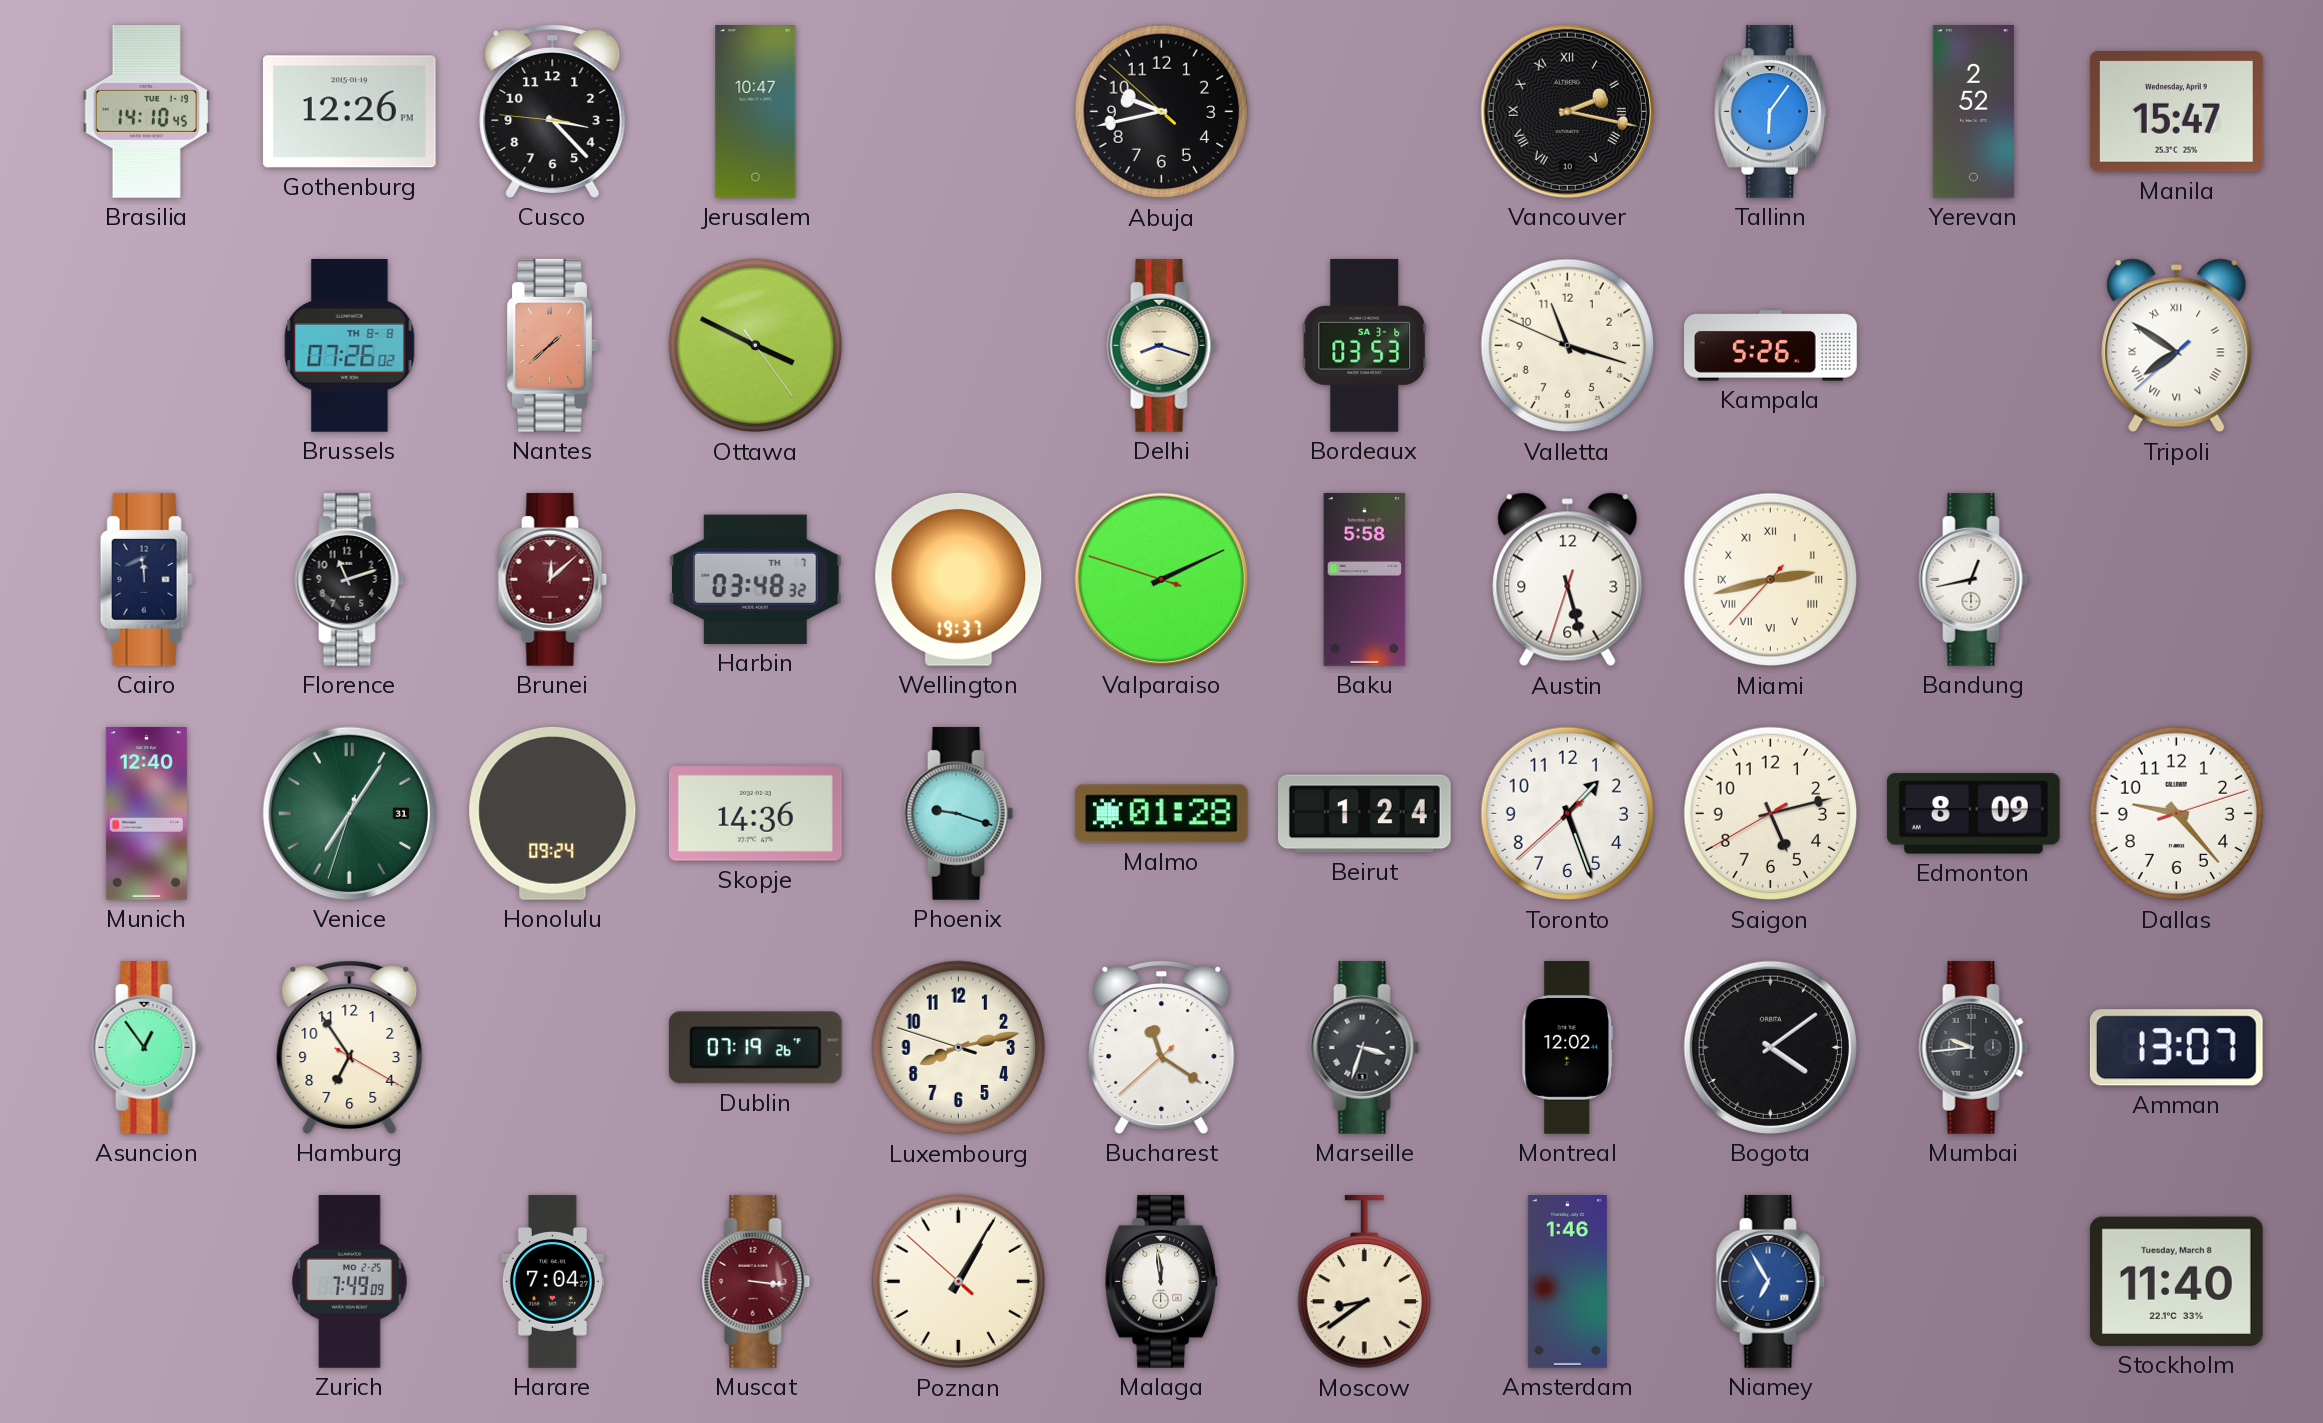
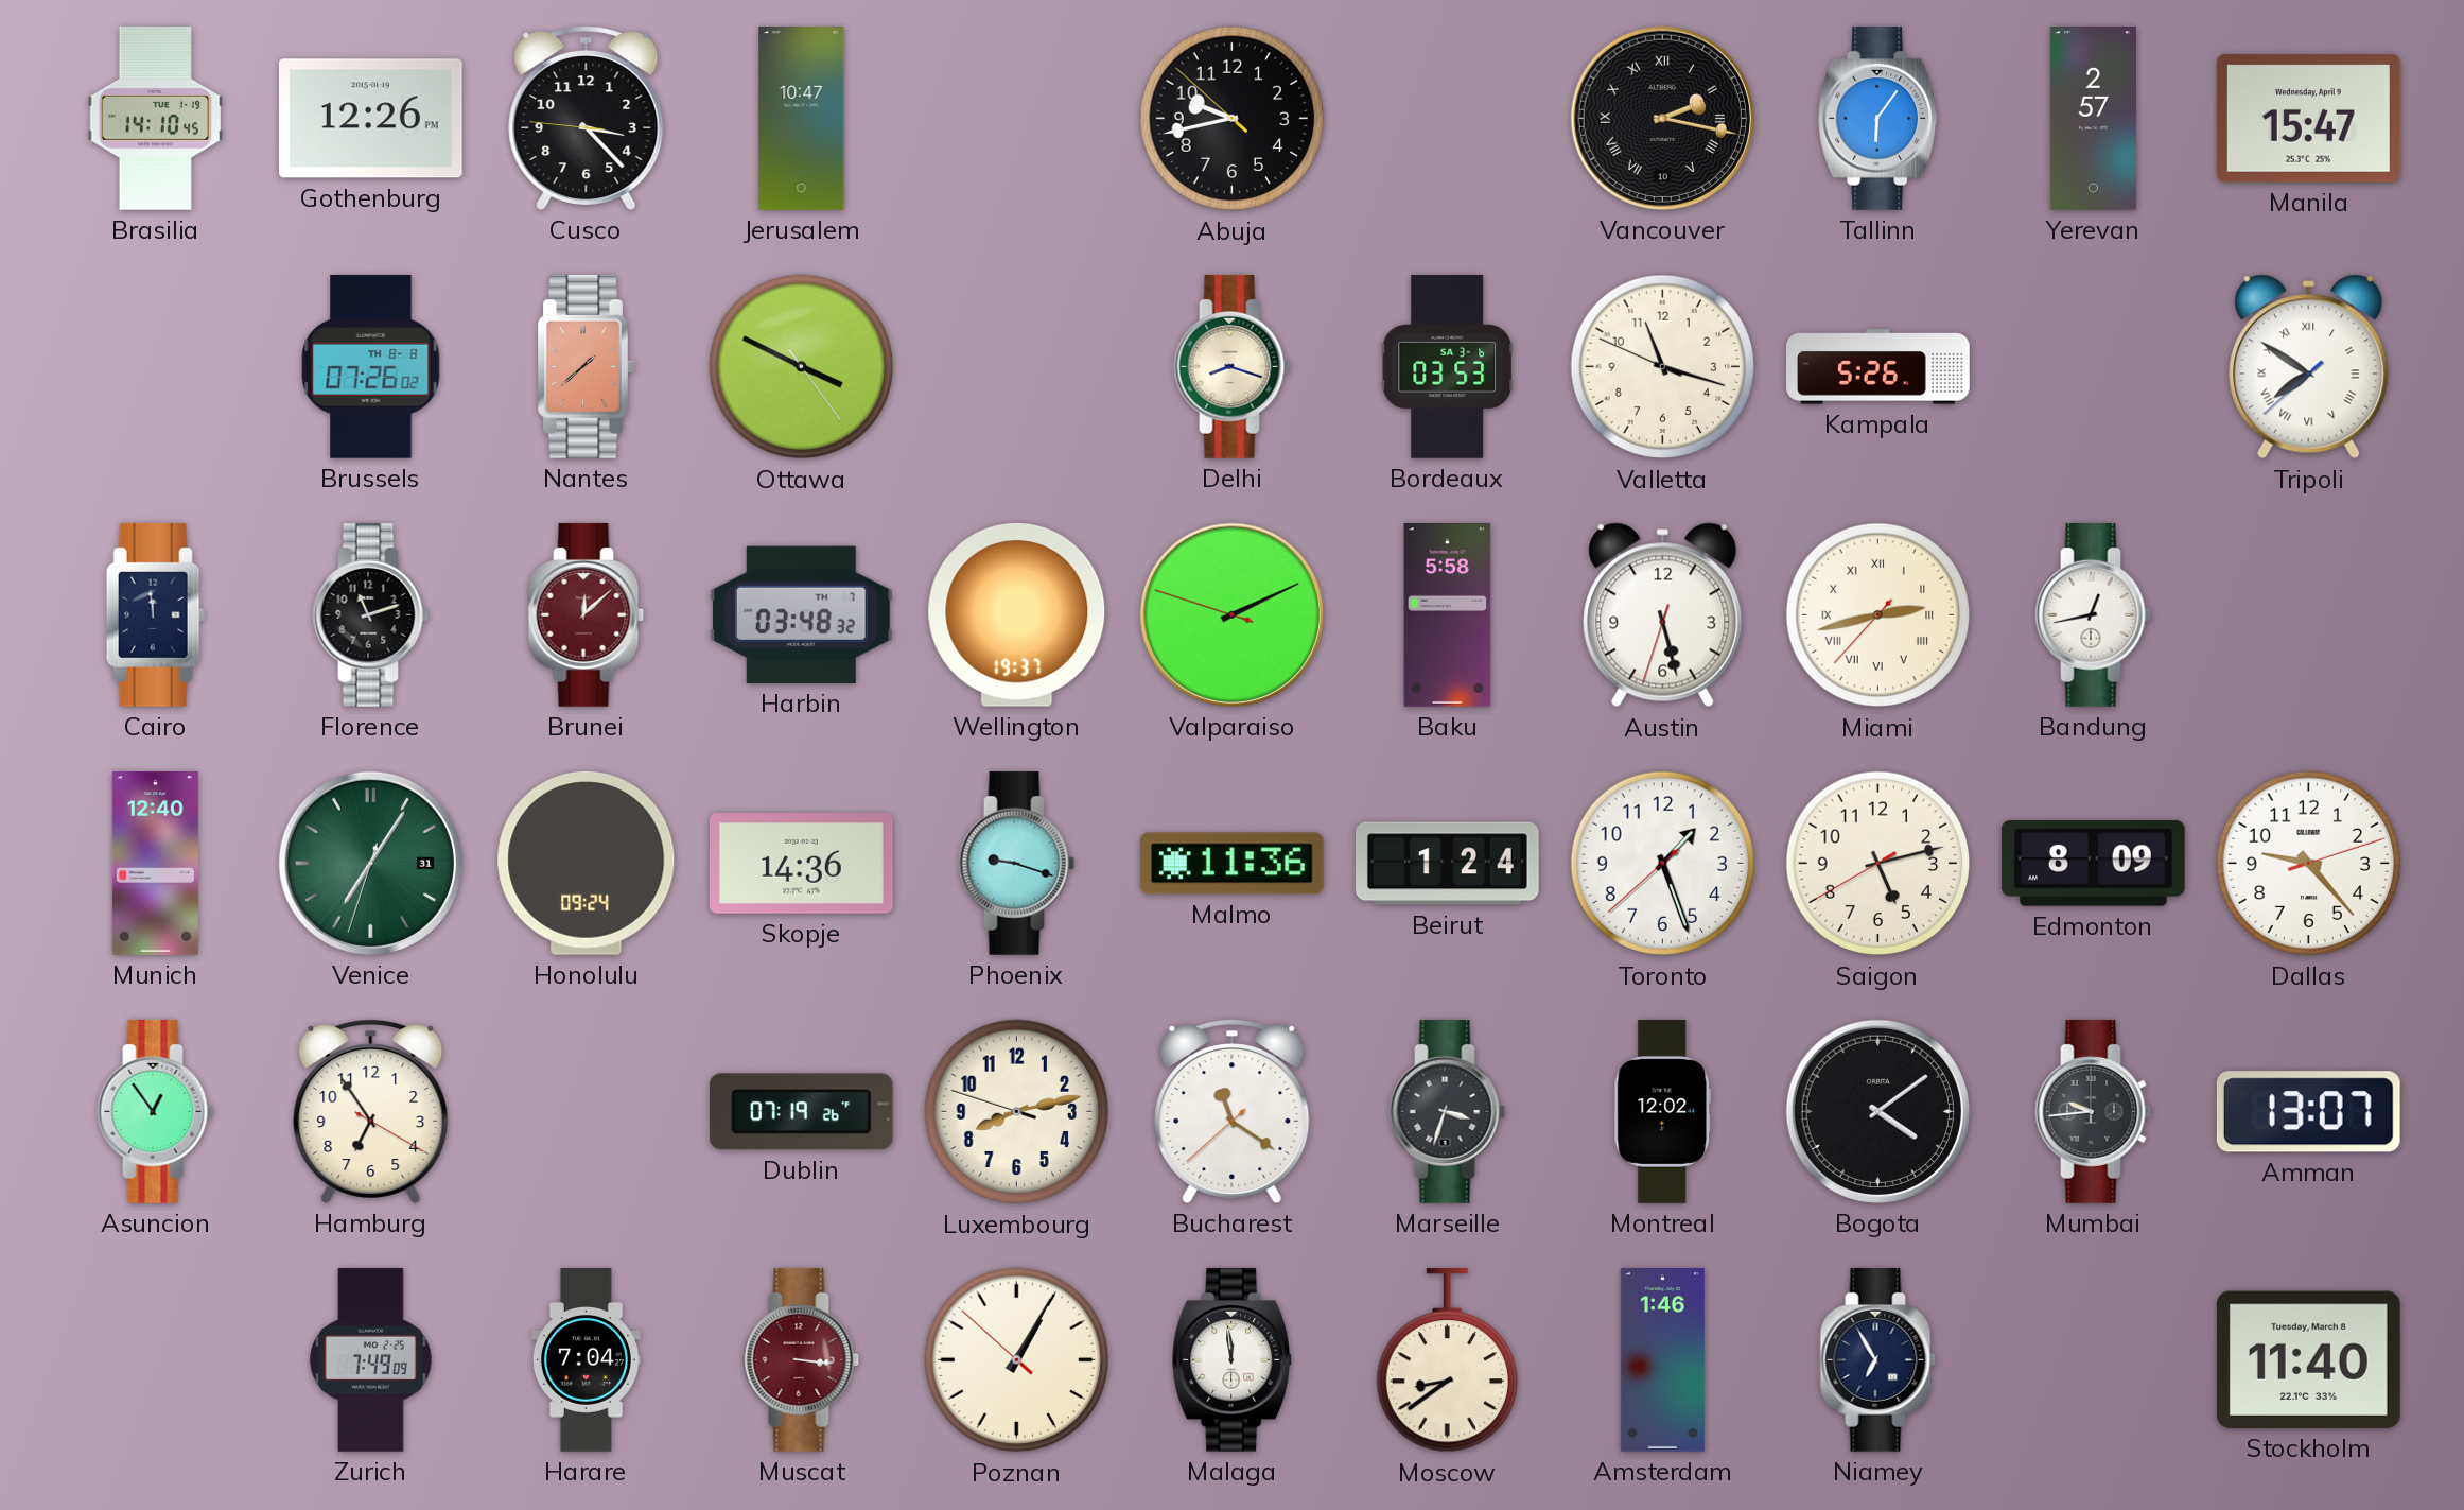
Yerevan: 2:52 -> 2:57
Malmo: 01:28 -> 11:36
Niamey dial: blue -> navy
